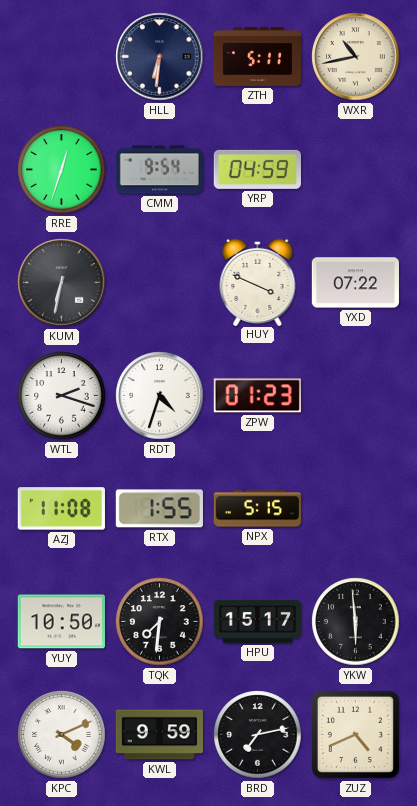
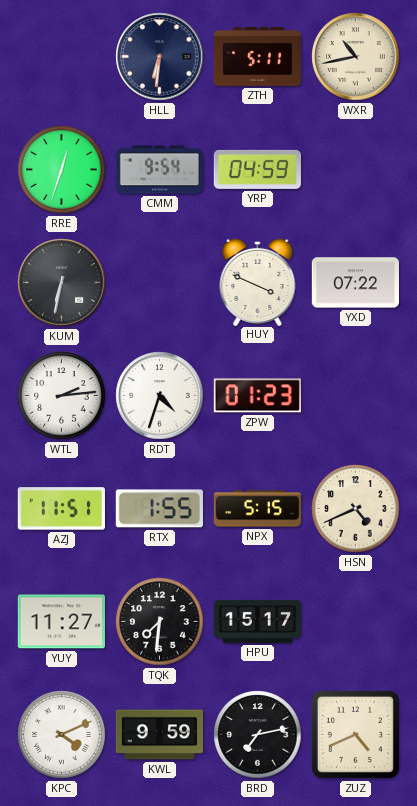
WTL: 2:18 -> 2:14
AZJ: 11:08 -> 11:51
HSN: none -> 4:41
YUY: 10:50 -> 11:27
YKW: 5:59 -> none
